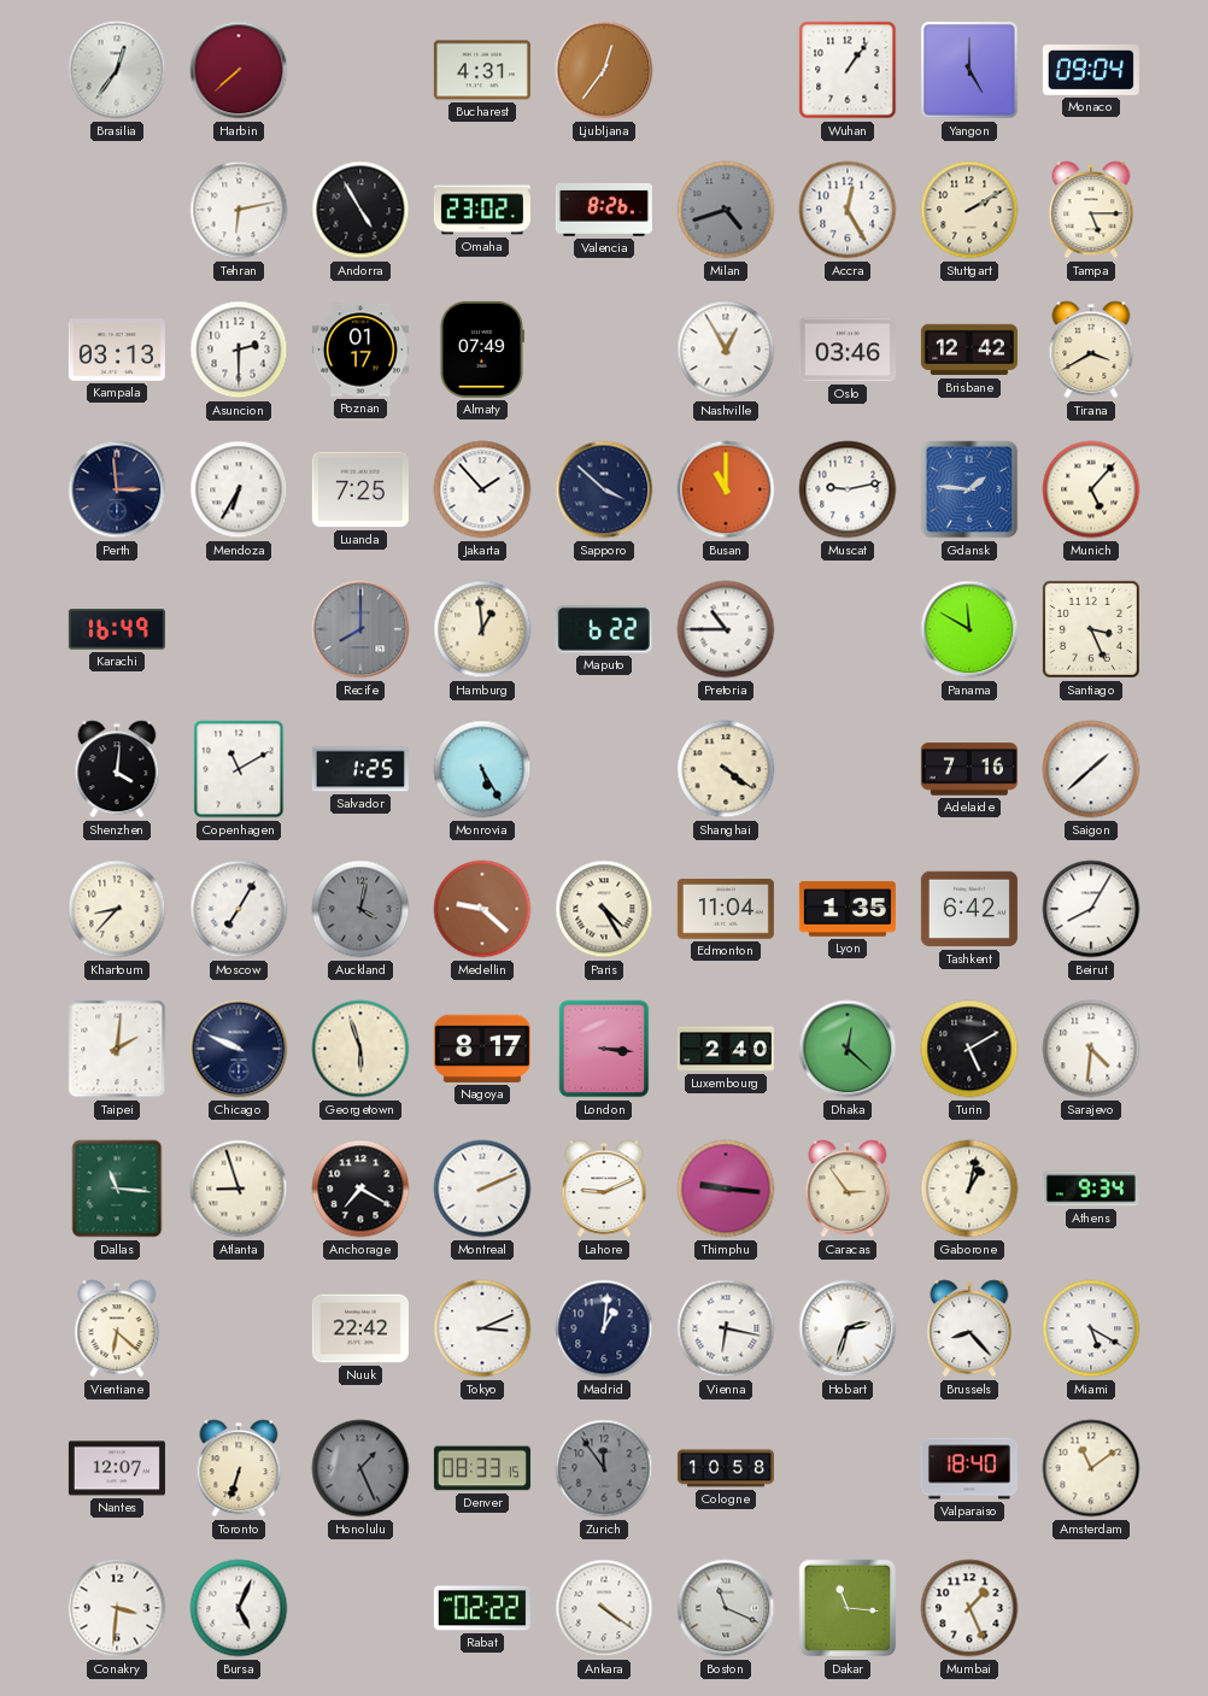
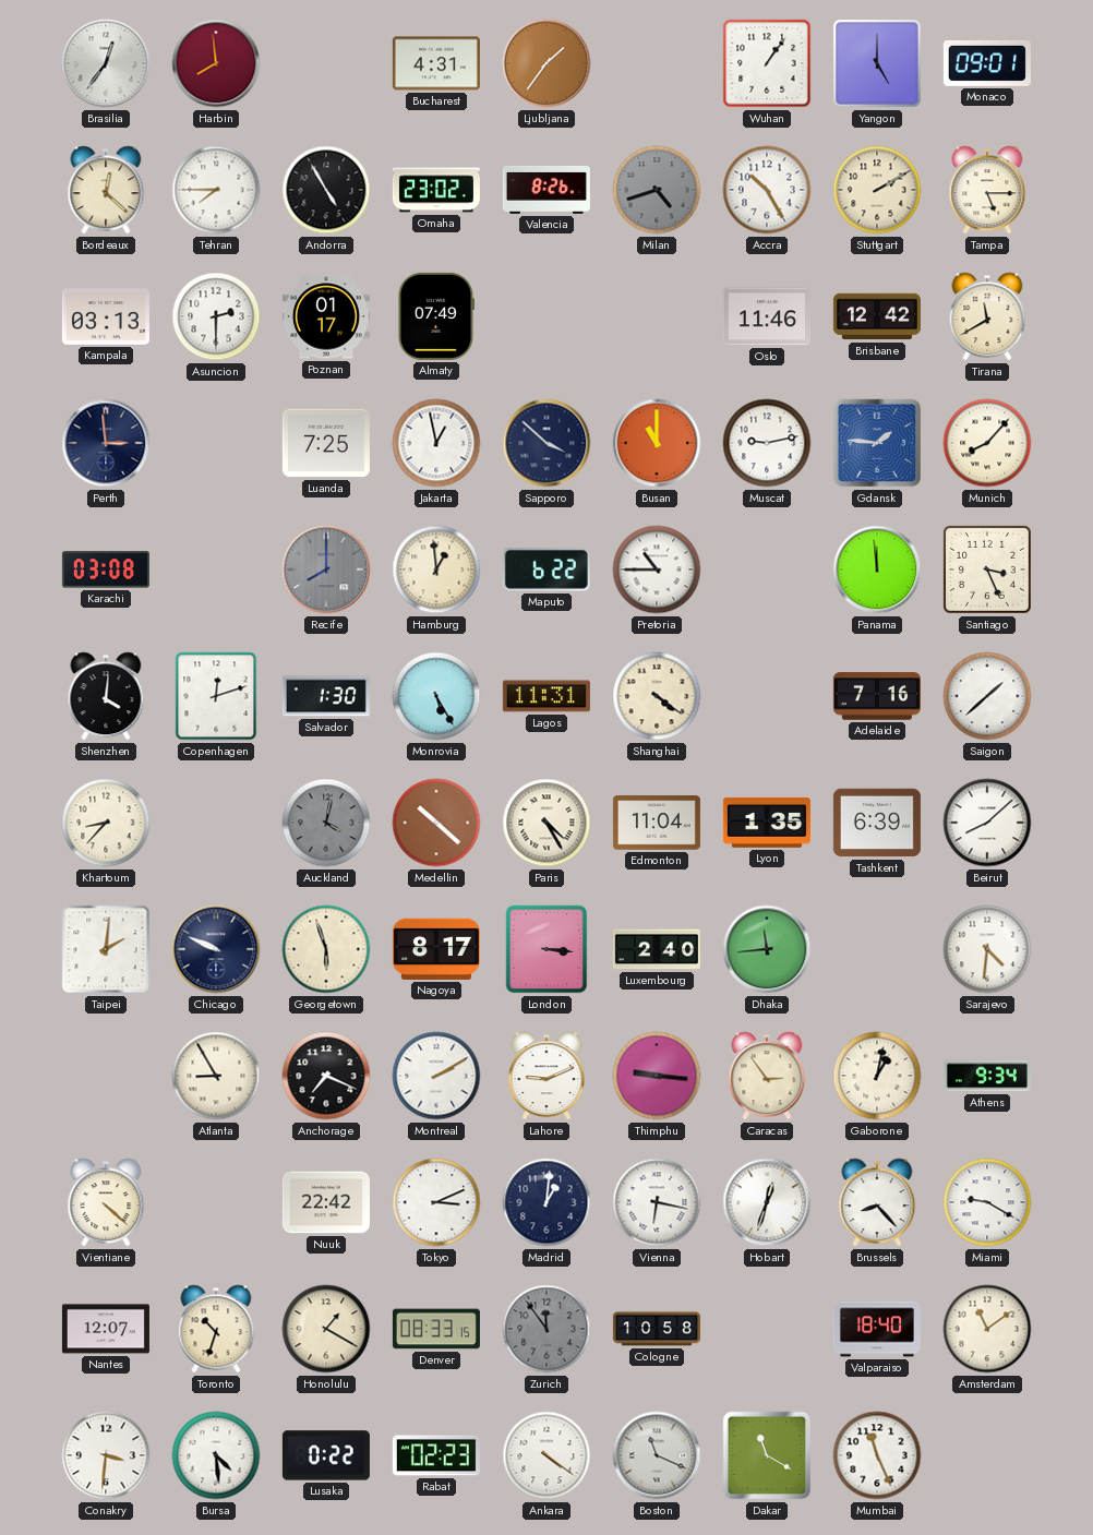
Harbin: 7:38 -> 7:59
Ljubljana: 12:36 -> 1:36
Monaco: 09:04 -> 09:01
Bordeaux: none -> 12:22
Tehran: 6:13 -> 7:45
Accra: 12:25 -> 10:25
Nashville: 12:55 -> none
Oslo: 03:46 -> 11:46
Tirana: 3:40 -> 11:40
Mendoza: 6:35 -> none
Jakarta: 1:53 -> 12:58
Munich: 5:07 -> 8:07
Karachi: 16:49 -> 03:08
Panama: 11:50 -> 11:59
Copenhagen: 11:10 -> 12:12
Salvador: 1:25 -> 1:30
Lagos: none -> 11:31
Moscow: 7:05 -> none
Medellin: 9:22 -> 10:22
Tashkent: 6:42 -> 6:39
Beirut: 8:05 -> 8:08
Dhaka: 12:22 -> 11:44
Turin: 5:10 -> none
Dallas: 11:16 -> none
Atlanta: 8:57 -> 8:55
Anchorage: 7:20 -> 7:19
Montreal: 2:11 -> 2:10
Vientiane: 6:22 -> 4:22
Hobart: 2:33 -> 12:33
Miami: 5:20 -> 9:20
Toronto: 6:33 -> 10:33
Honolulu: 1:26 -> 1:20
Honolulu dial: grey -> cream
Bursa: 5:04 -> 4:29
Lusaka: none -> 0:22
Rabat: 02:22 -> 02:23
Dakar: 11:16 -> 11:20
Mumbai: 1:26 -> 11:26
